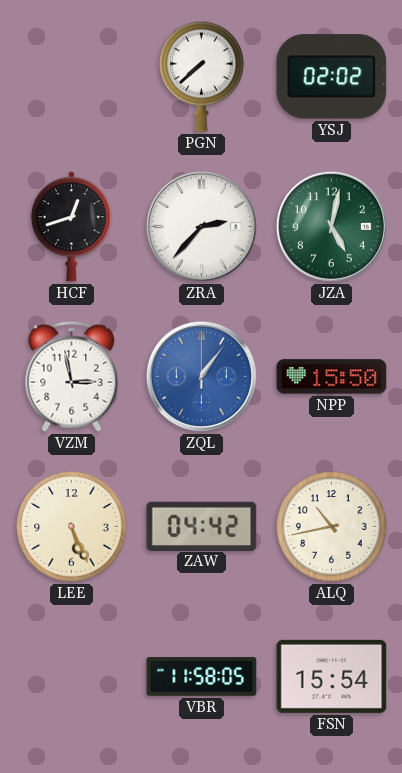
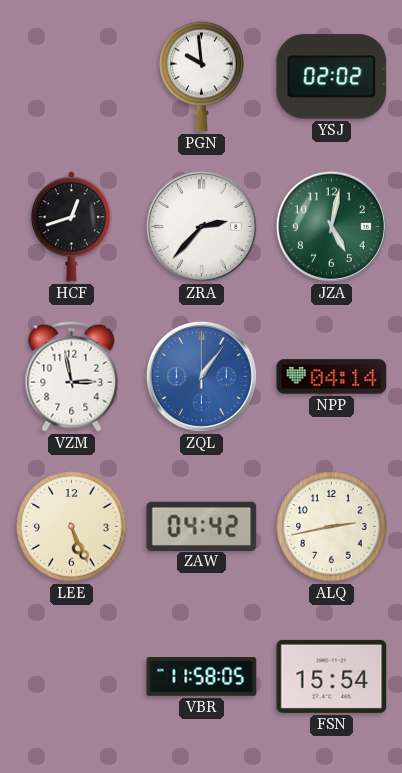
PGN: 7:38 -> 9:59
NPP: 15:50 -> 04:14
ALQ: 10:43 -> 2:43
